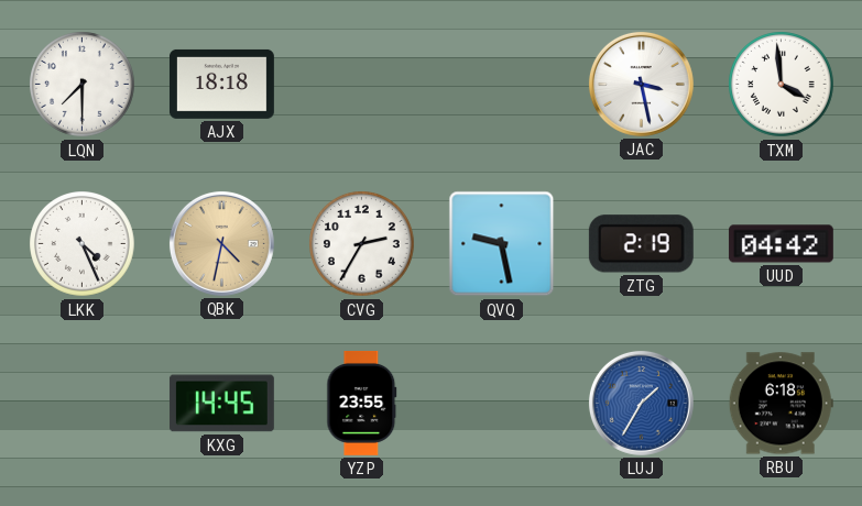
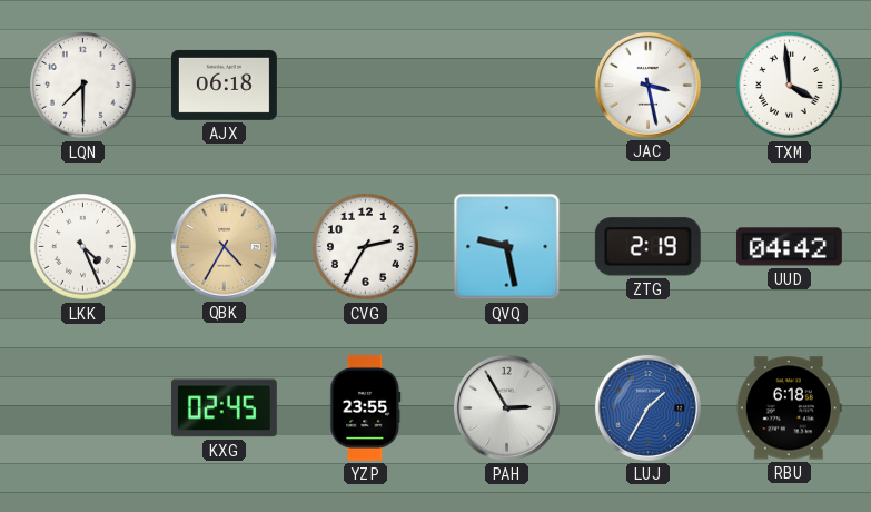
AJX: 18:18 -> 06:18
QBK: 4:32 -> 4:35
KXG: 14:45 -> 02:45
PAH: none -> 2:55
